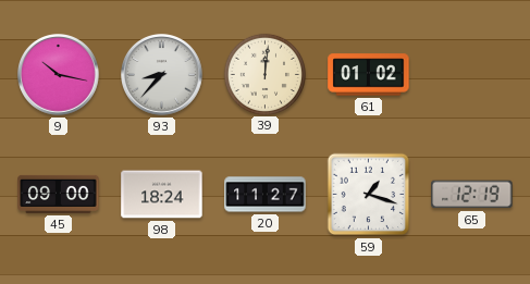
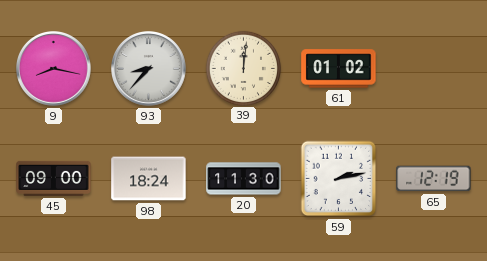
9: 10:17 -> 8:17
20: 11:27 -> 11:30
59: 1:18 -> 2:13
